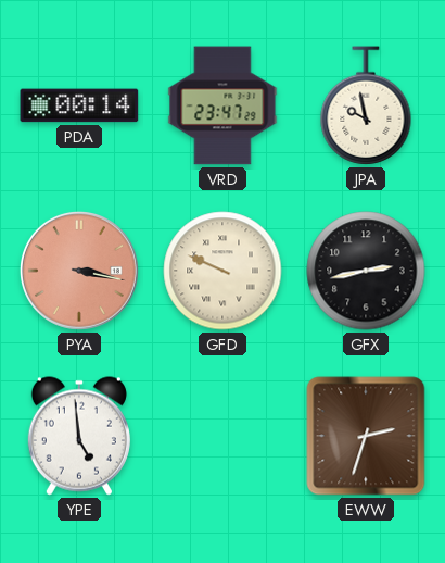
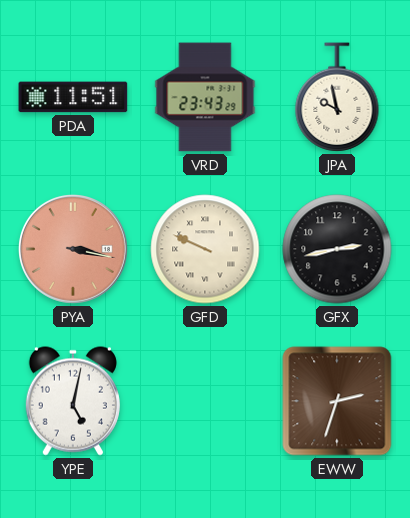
PDA: 00:14 -> 11:51
VRD: 23:47 -> 23:43
YPE: 4:59 -> 5:02
